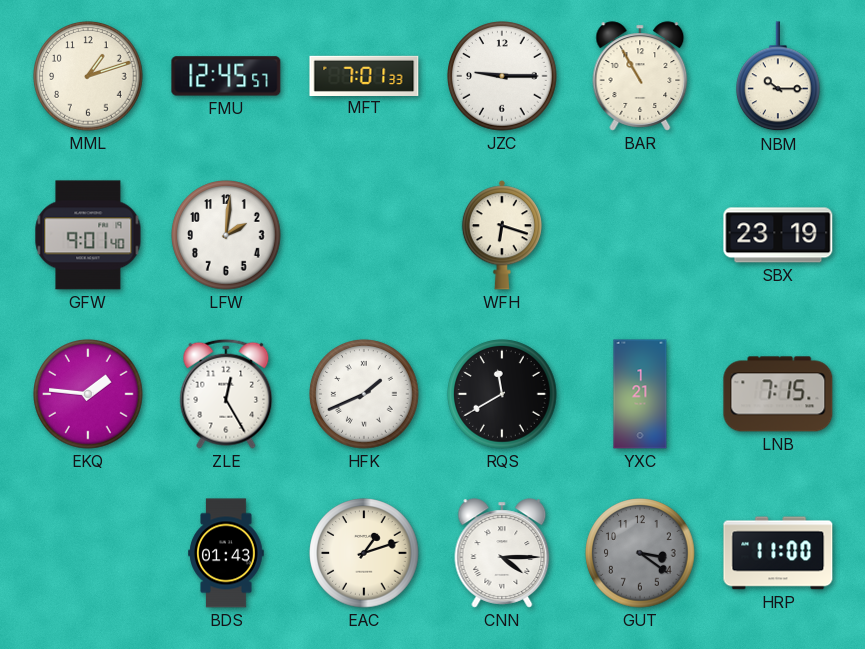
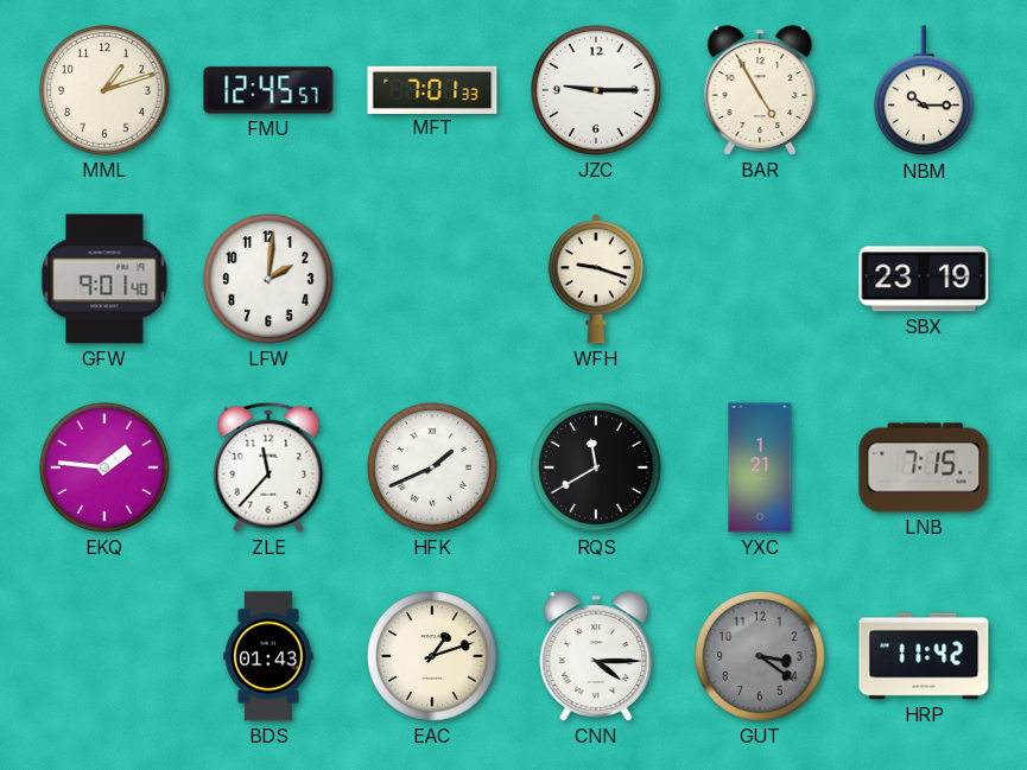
BAR: 10:55 -> 4:55
WFH: 6:18 -> 9:18
ZLE: 12:25 -> 11:37
HRP: 11:00 -> 11:42
